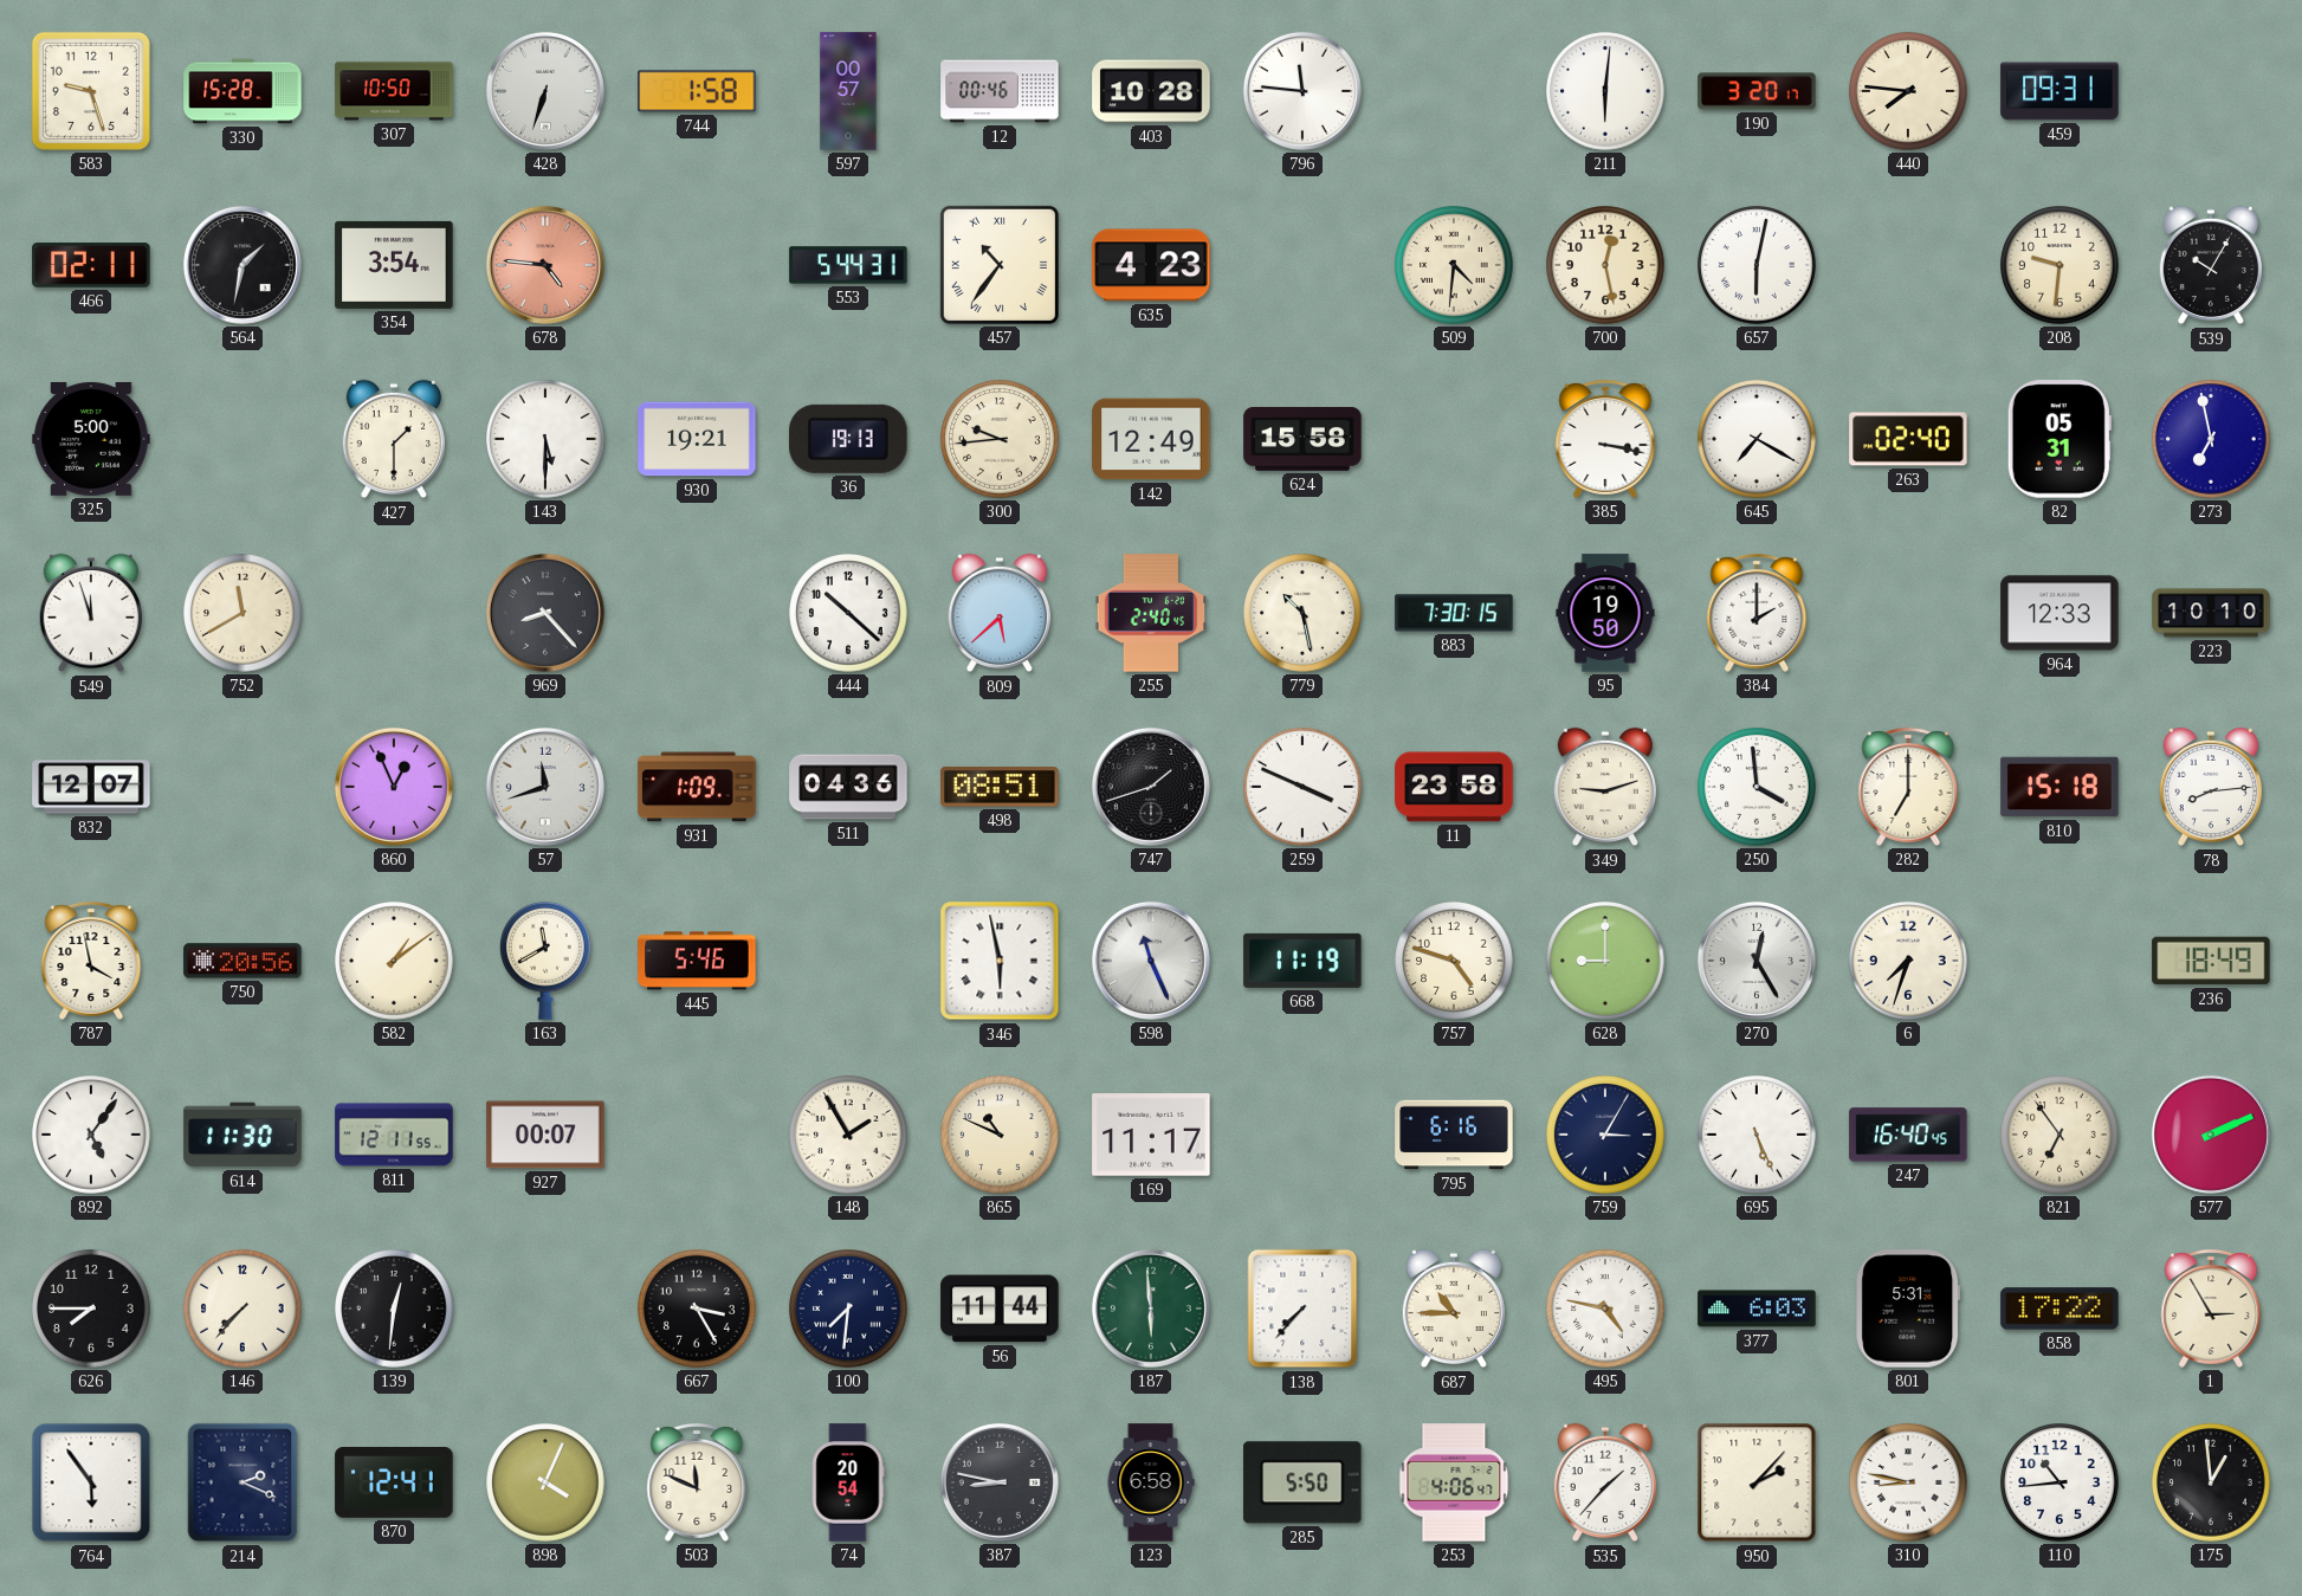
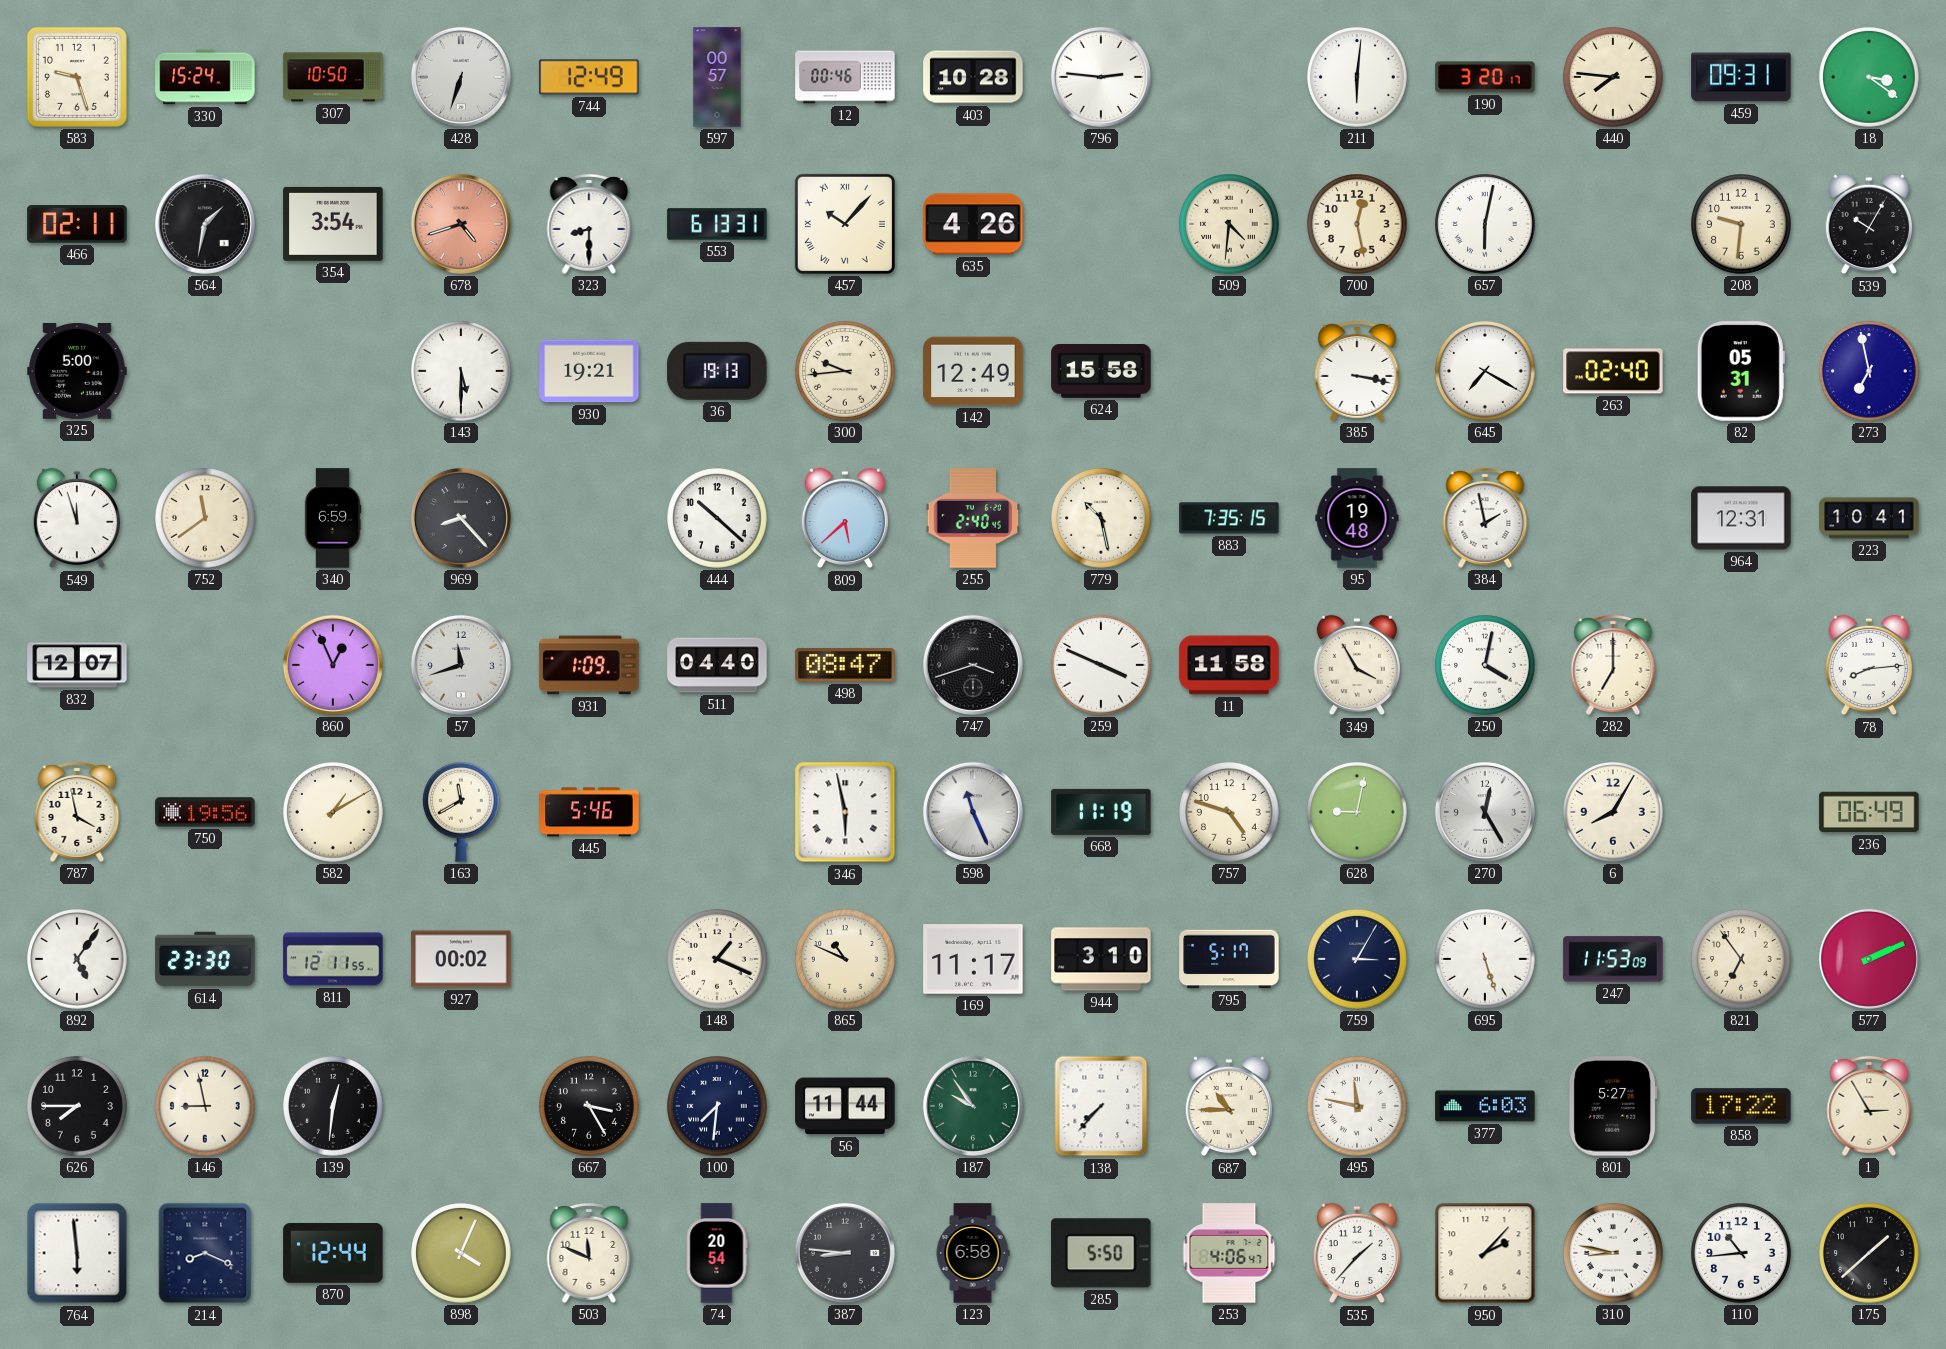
330: 15:28 -> 15:24
744: 1:58 -> 12:49
796: 11:46 -> 2:46
18: none -> 3:21
678: 4:46 -> 4:42
323: none -> 8:30
553: 5:44 -> 6:13
457: 10:36 -> 10:07
635: 4:23 -> 4:26
427: 1:30 -> none
752: 11:40 -> 11:39
340: none -> 6:59
883: 7:30 -> 7:35
95: 19:50 -> 19:48
384: 2:00 -> 1:58
964: 12:33 -> 12:31
223: 10:10 -> 10:41
511: 04:36 -> 04:40
498: 08:51 -> 08:47
747: 1:42 -> 3:42
11: 23:58 -> 11:58
349: 9:12 -> 3:55
250: 3:59 -> 4:02
810: 15:18 -> none
750: 20:56 -> 19:56
582: 1:09 -> 1:10
628: 9:00 -> 9:02
6: 7:33 -> 8:05
236: 18:49 -> 06:49
614: 11:30 -> 23:30
927: 00:07 -> 00:02
148: 1:55 -> 1:19
944: none -> 3:10
795: 6:16 -> 5:17
695: 5:26 -> 5:27
247: 16:40 -> 11:53
146: 7:37 -> 8:58
187: 5:59 -> 9:54
495: 4:47 -> 11:47
801: 5:31 -> 5:27
764: 5:54 -> 5:59
214: 2:19 -> 8:19
870: 12:41 -> 12:44
387: 8:47 -> 8:46
175: 12:59 -> 1:38
